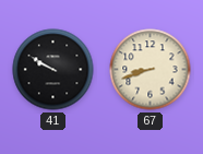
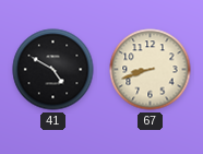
41: 9:50 -> 4:50
